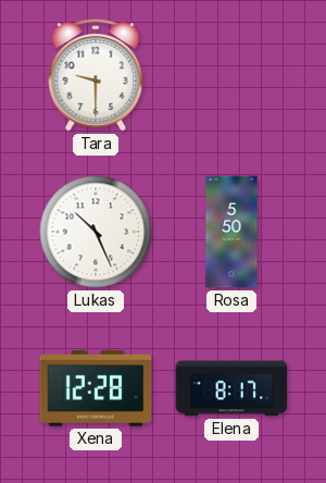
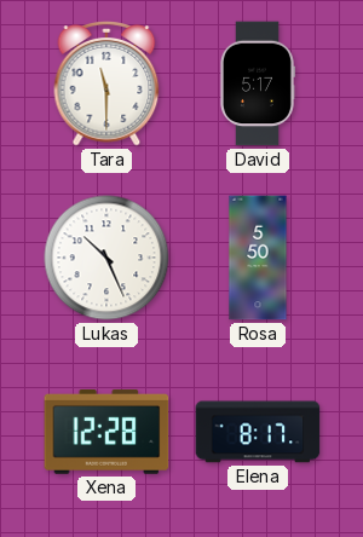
Tara: 9:30 -> 11:30
David: none -> 5:17
